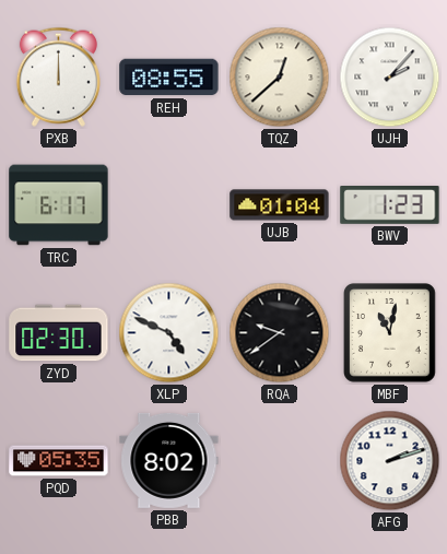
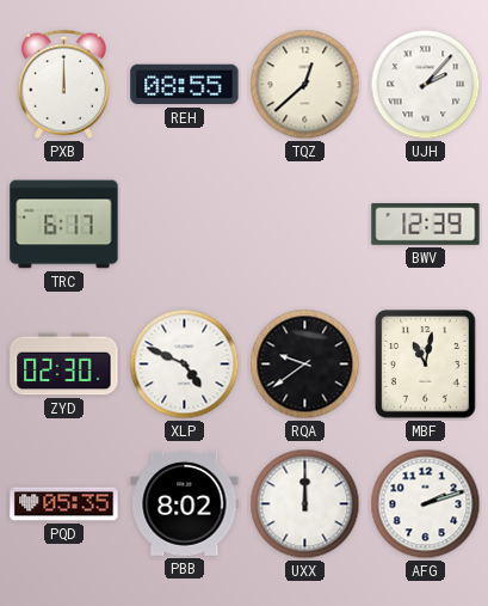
UJB: 01:04 -> none
BWV: 1:23 -> 12:39
UXX: none -> 12:00
